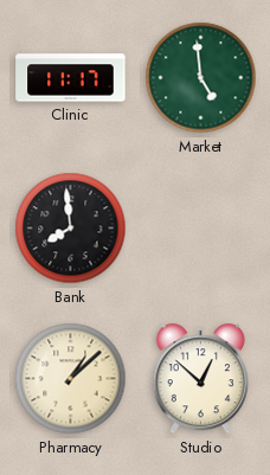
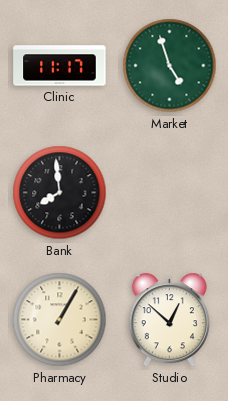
Market: 4:59 -> 4:57
Pharmacy: 1:08 -> 1:05
